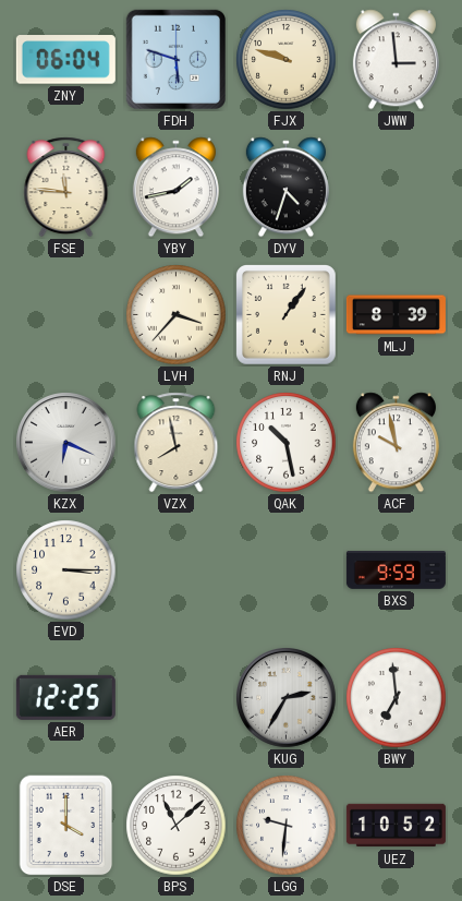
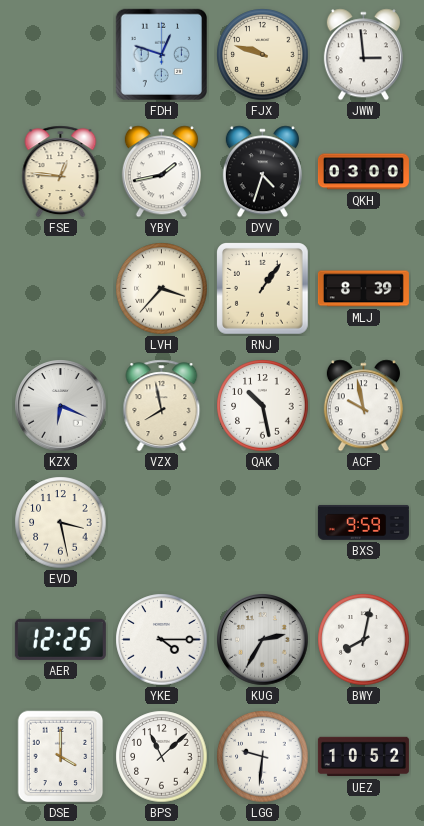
ZNY: 06:04 -> none
FDH: 5:48 -> 12:48
FSE: 11:46 -> 12:46
QKH: none -> 03:00
EVD: 3:15 -> 3:28
YKE: none -> 4:15
BWY: 6:59 -> 8:02
